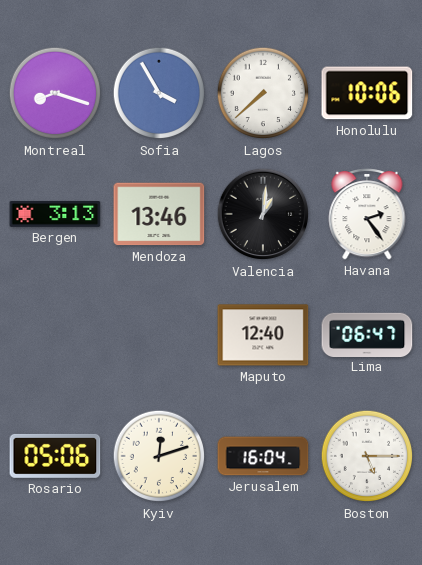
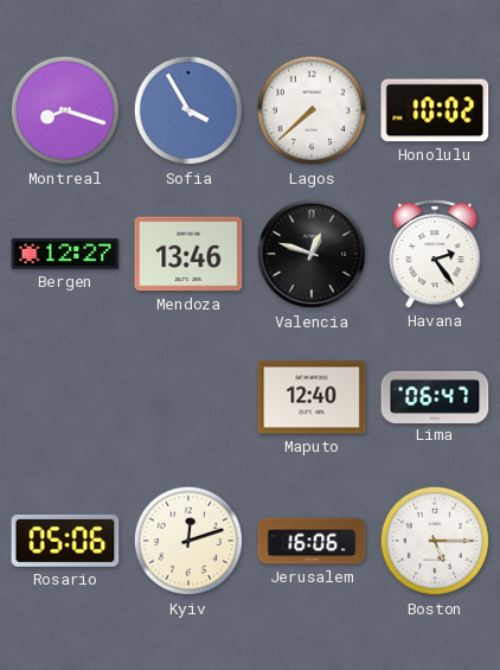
Honolulu: 10:06 -> 10:02
Bergen: 3:13 -> 12:27
Valencia: 1:01 -> 12:48
Jerusalem: 16:04 -> 16:06
